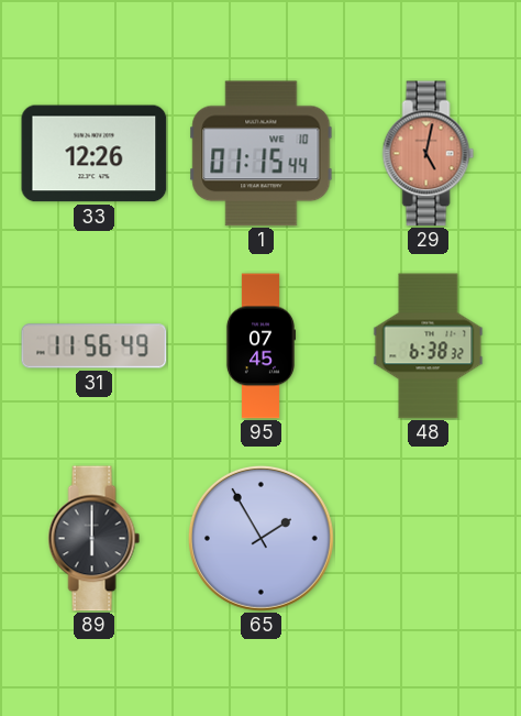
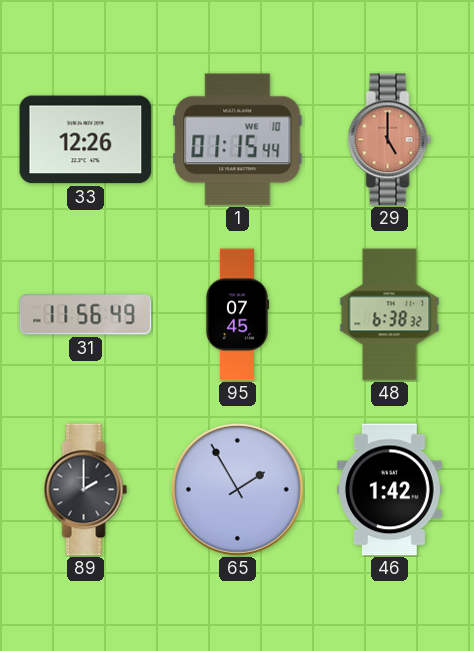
29: 5:02 -> 5:00
89: 6:00 -> 2:00
46: none -> 1:42
